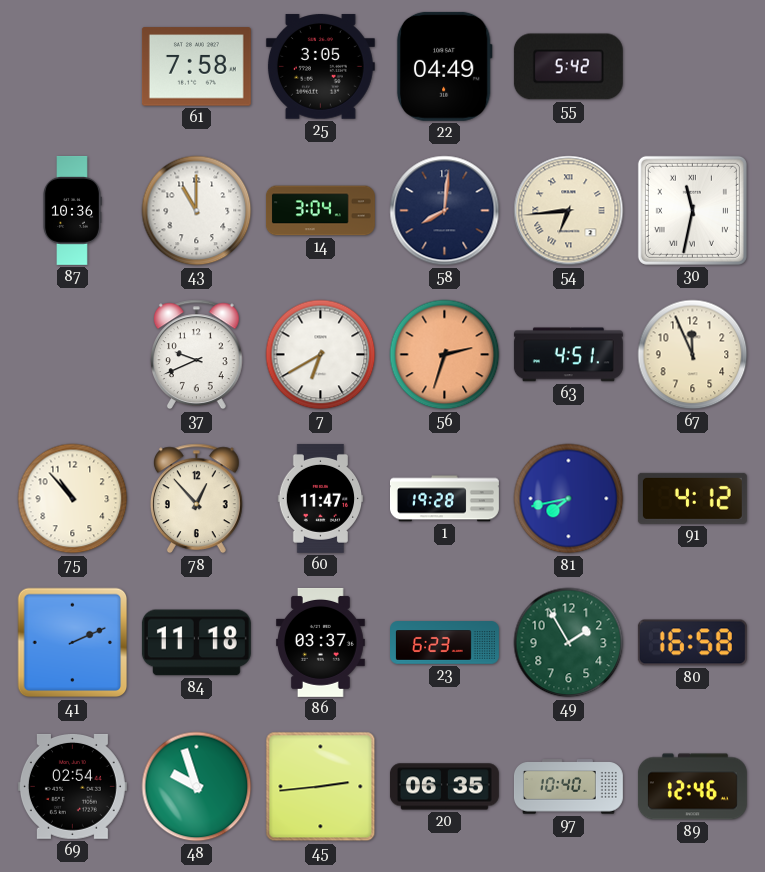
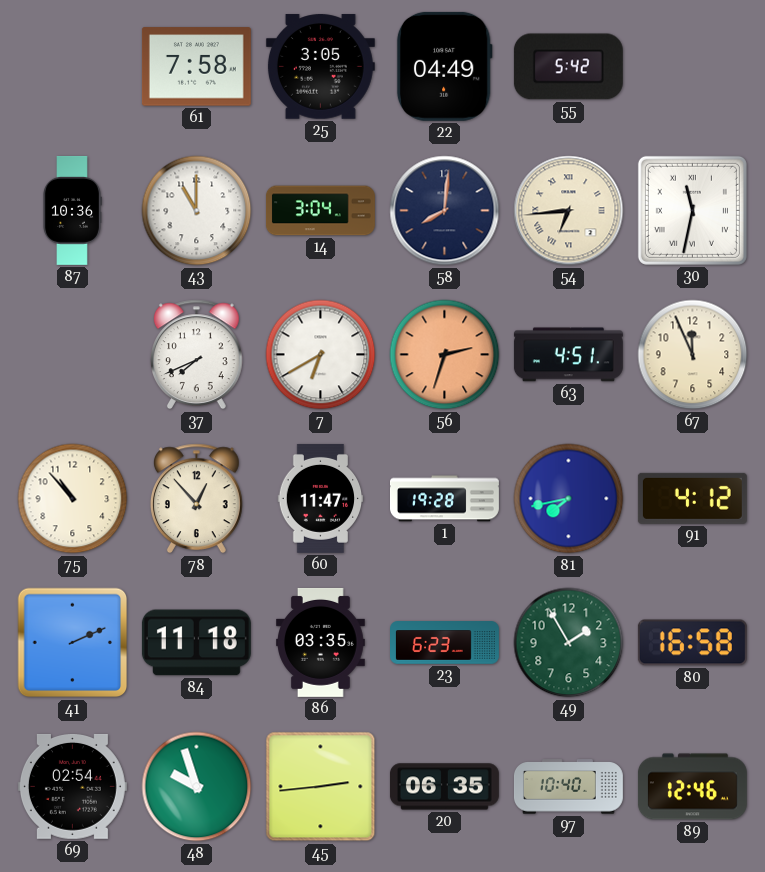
37: 9:41 -> 7:41
86: 03:37 -> 03:35
